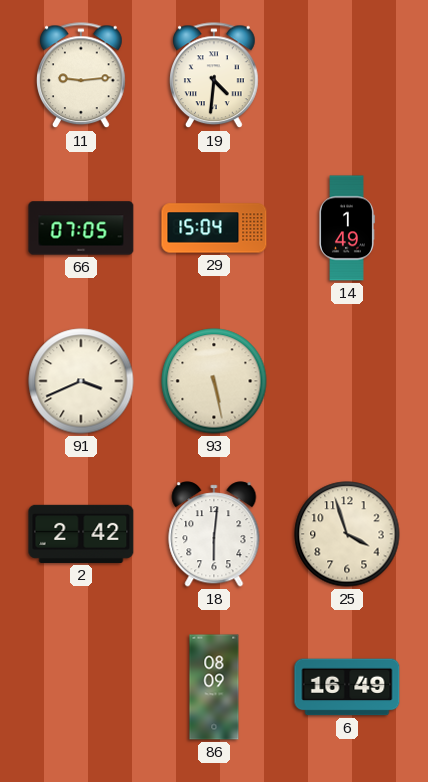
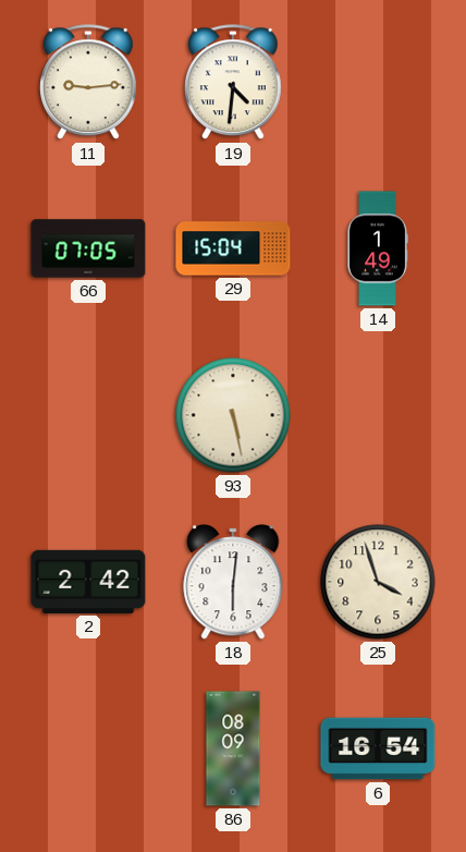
91: 3:41 -> none
6: 16:49 -> 16:54
